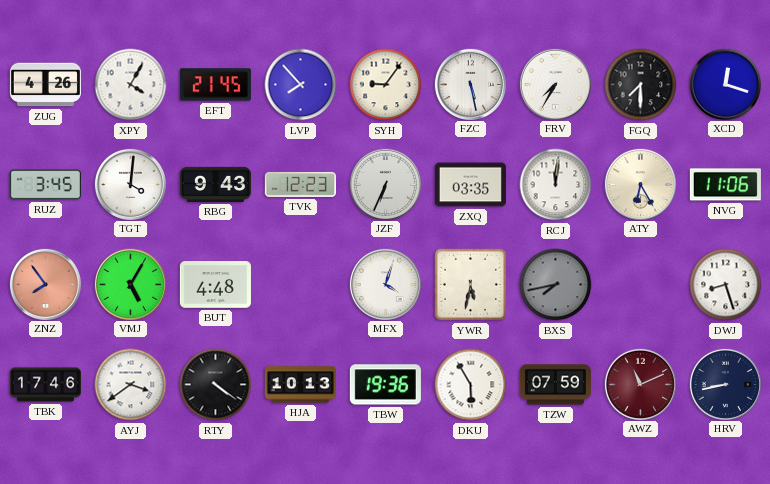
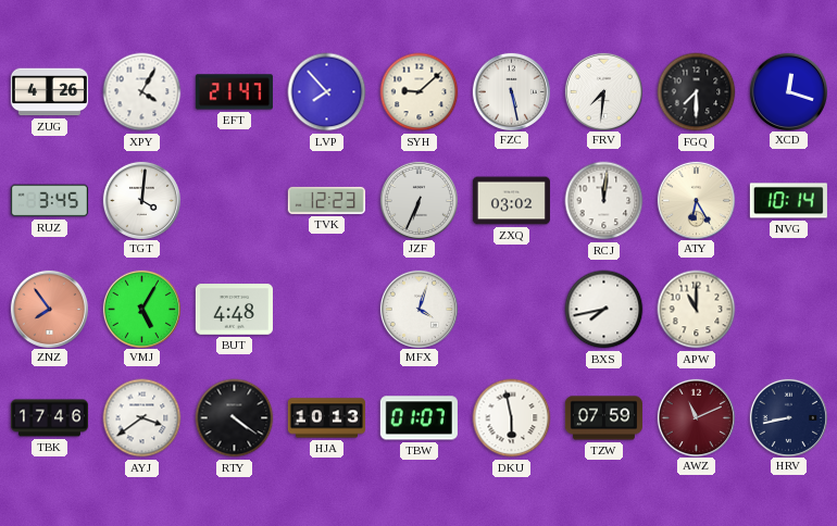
EFT: 21:45 -> 21:47
SYH: 9:06 -> 9:08
FRV: 7:35 -> 7:31
RBG: 9:43 -> none
ZXQ: 03:35 -> 03:02
NVG: 11:06 -> 10:14
YWR: 5:32 -> none
BXS dial: grey -> white
APW: none -> 11:00
DWJ: 8:27 -> none
TBW: 19:36 -> 01:07
DKU: 5:55 -> 5:58
